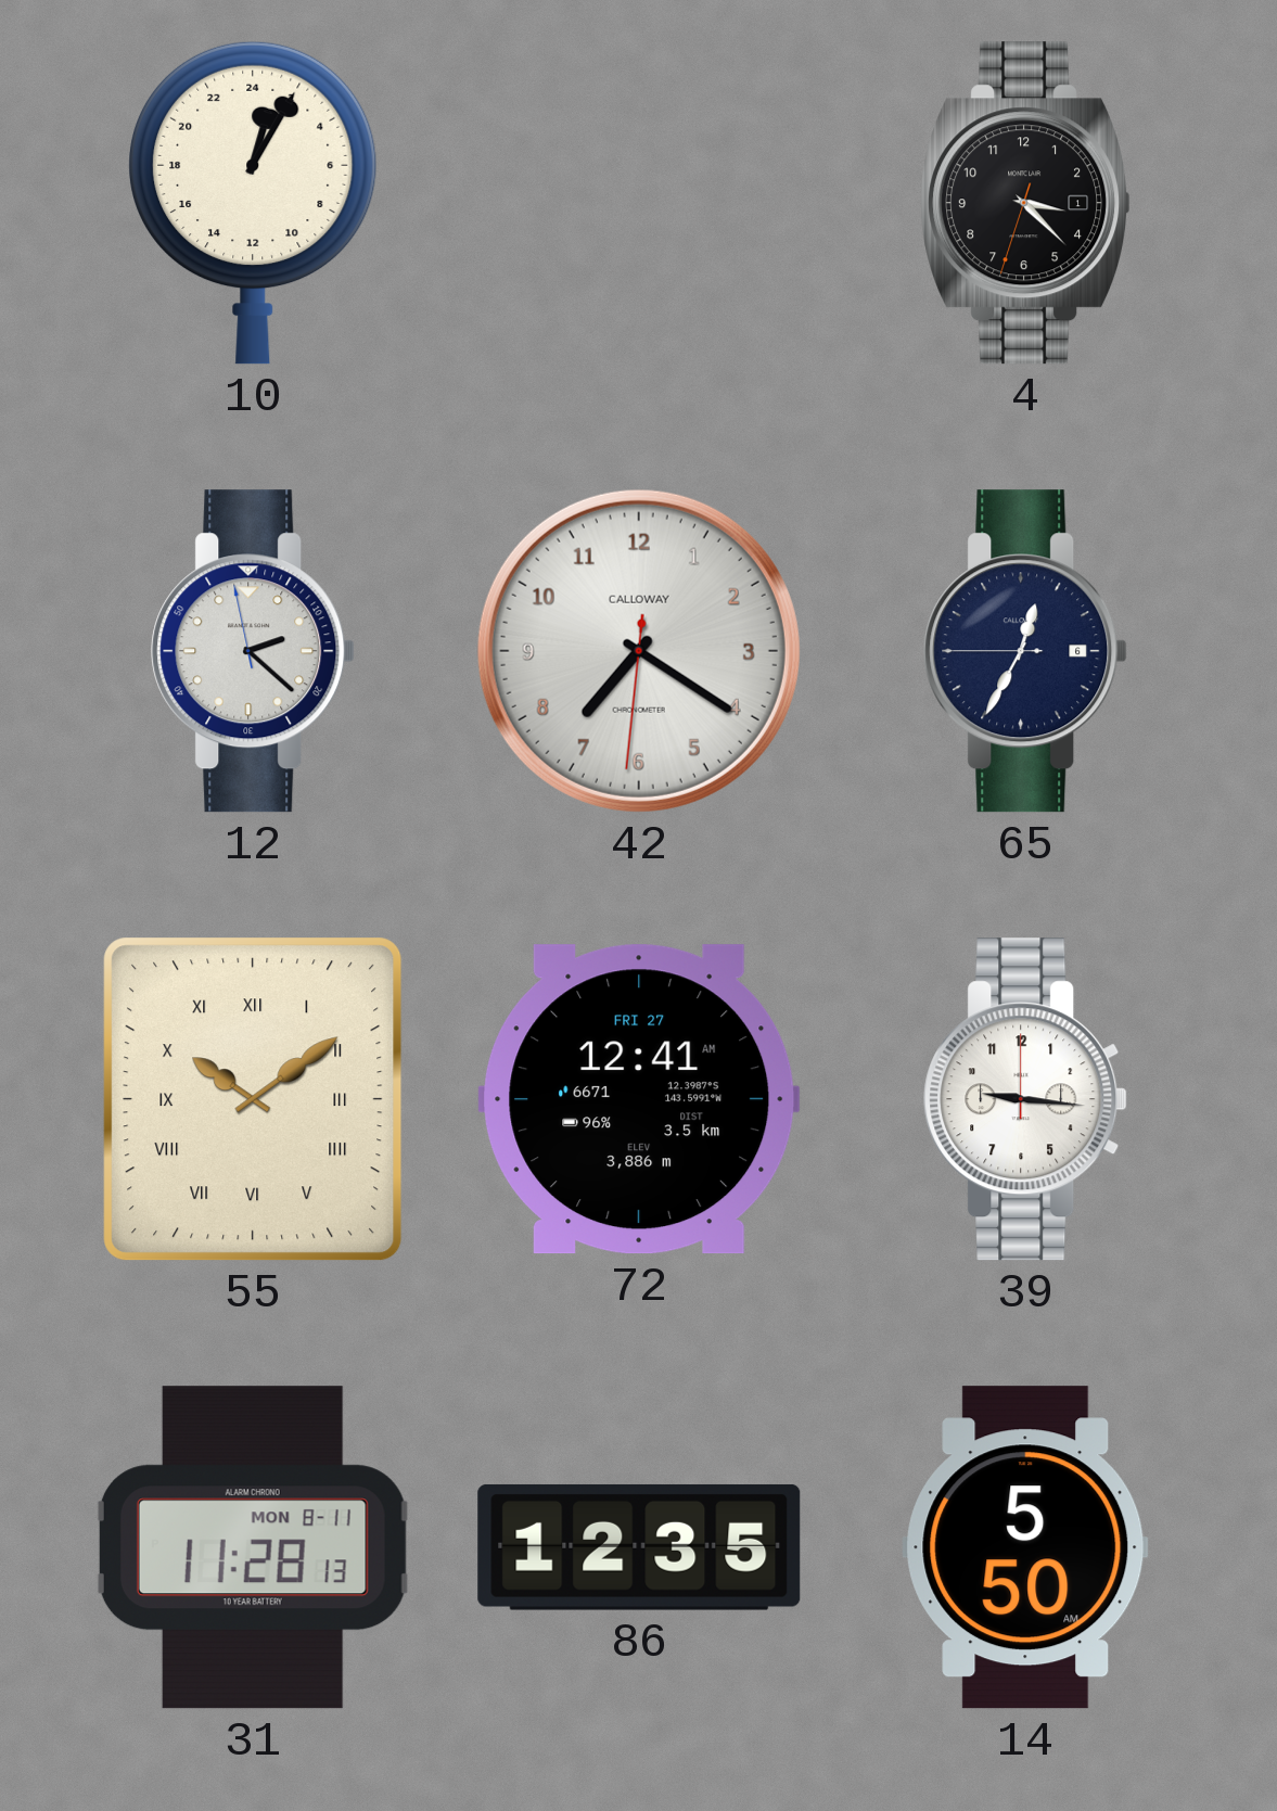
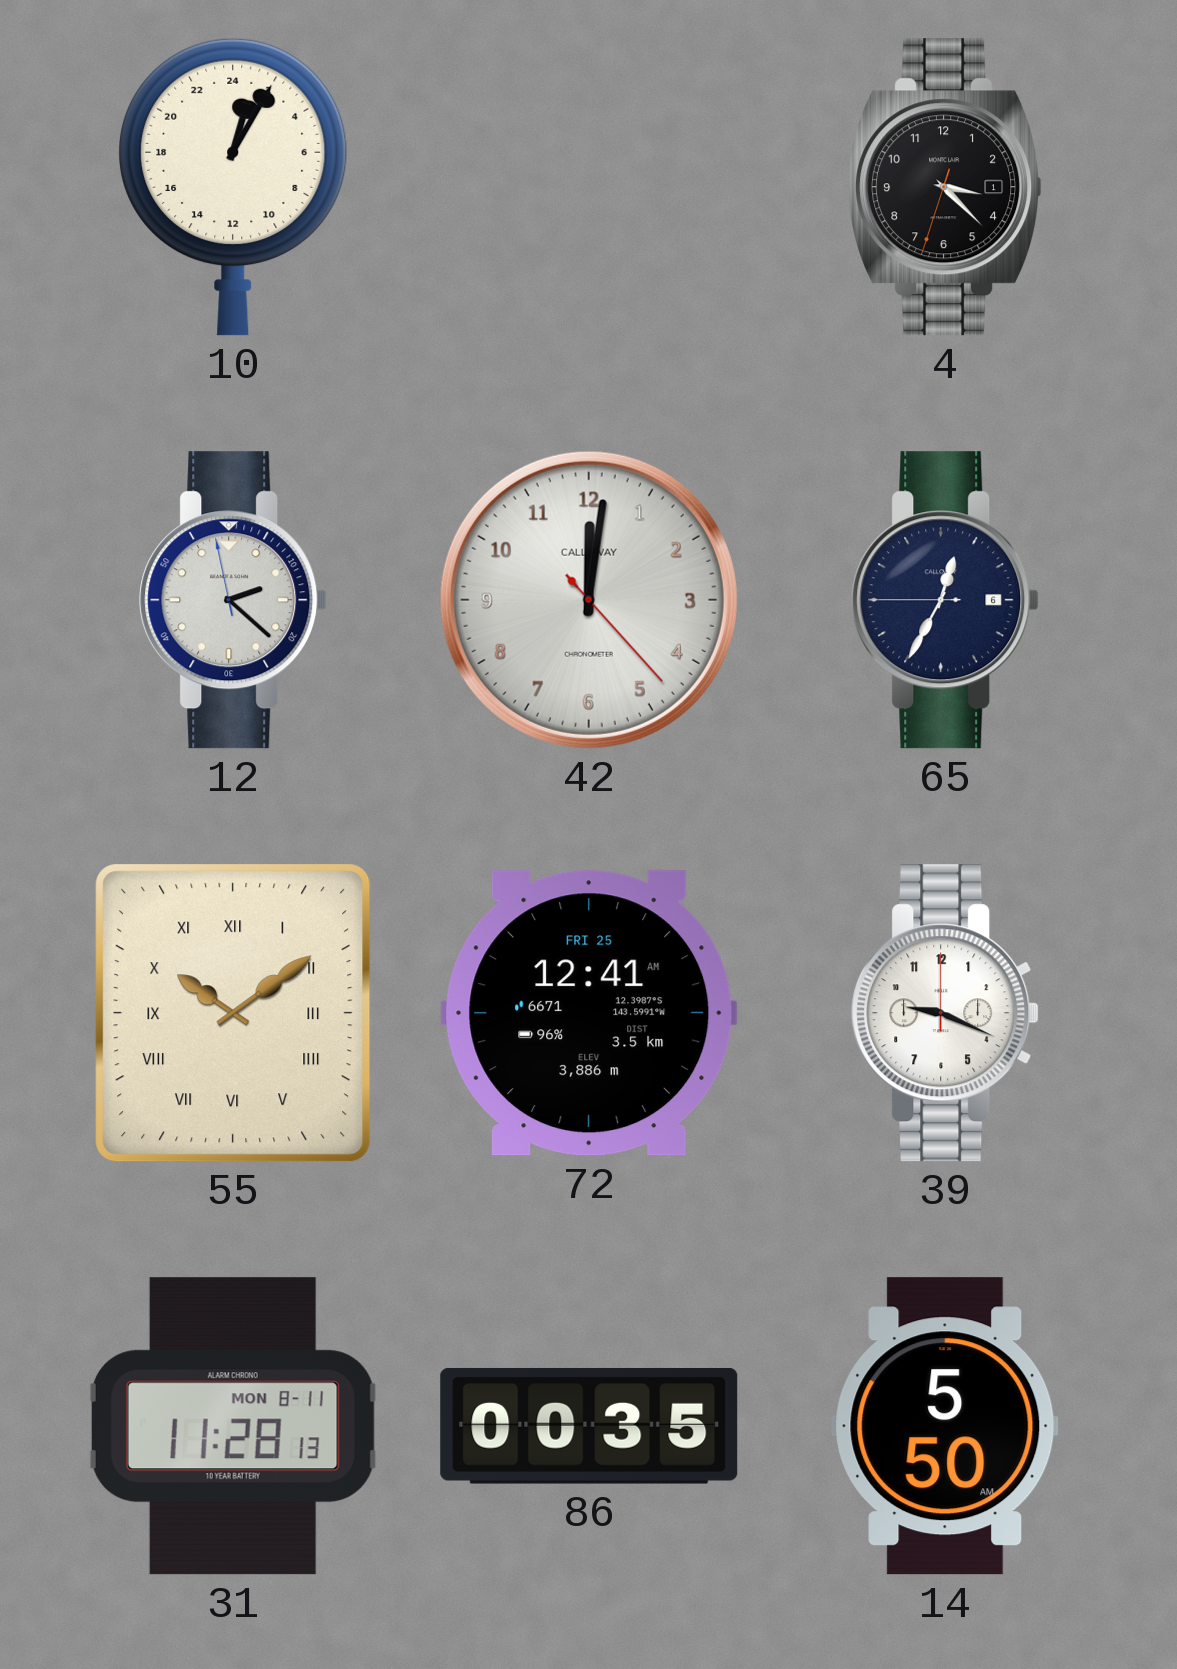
42: 7:20 -> 12:01
72 date: FRI 27 -> FRI 25
39: 9:16 -> 9:19
86: 12:35 -> 00:35
